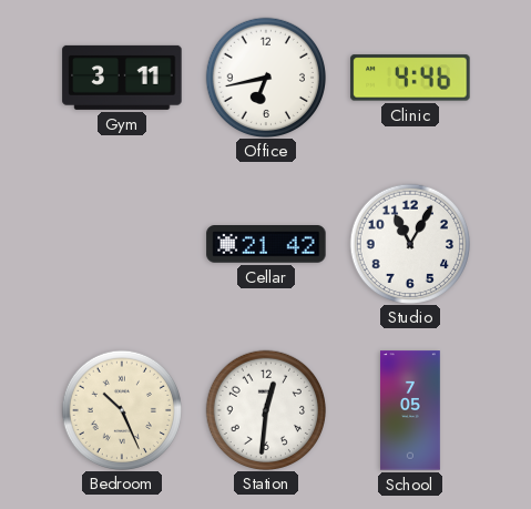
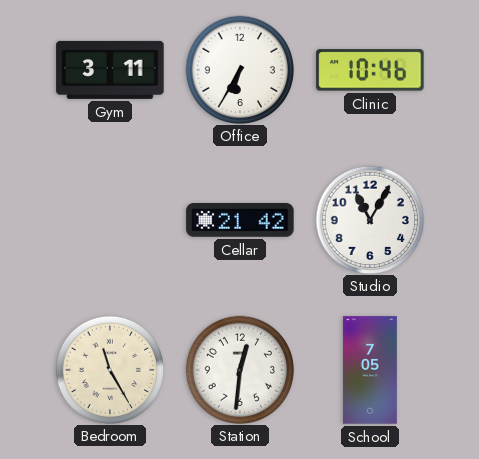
Office: 6:43 -> 6:35
Clinic: 4:46 -> 10:46
Bedroom: 10:26 -> 11:25
